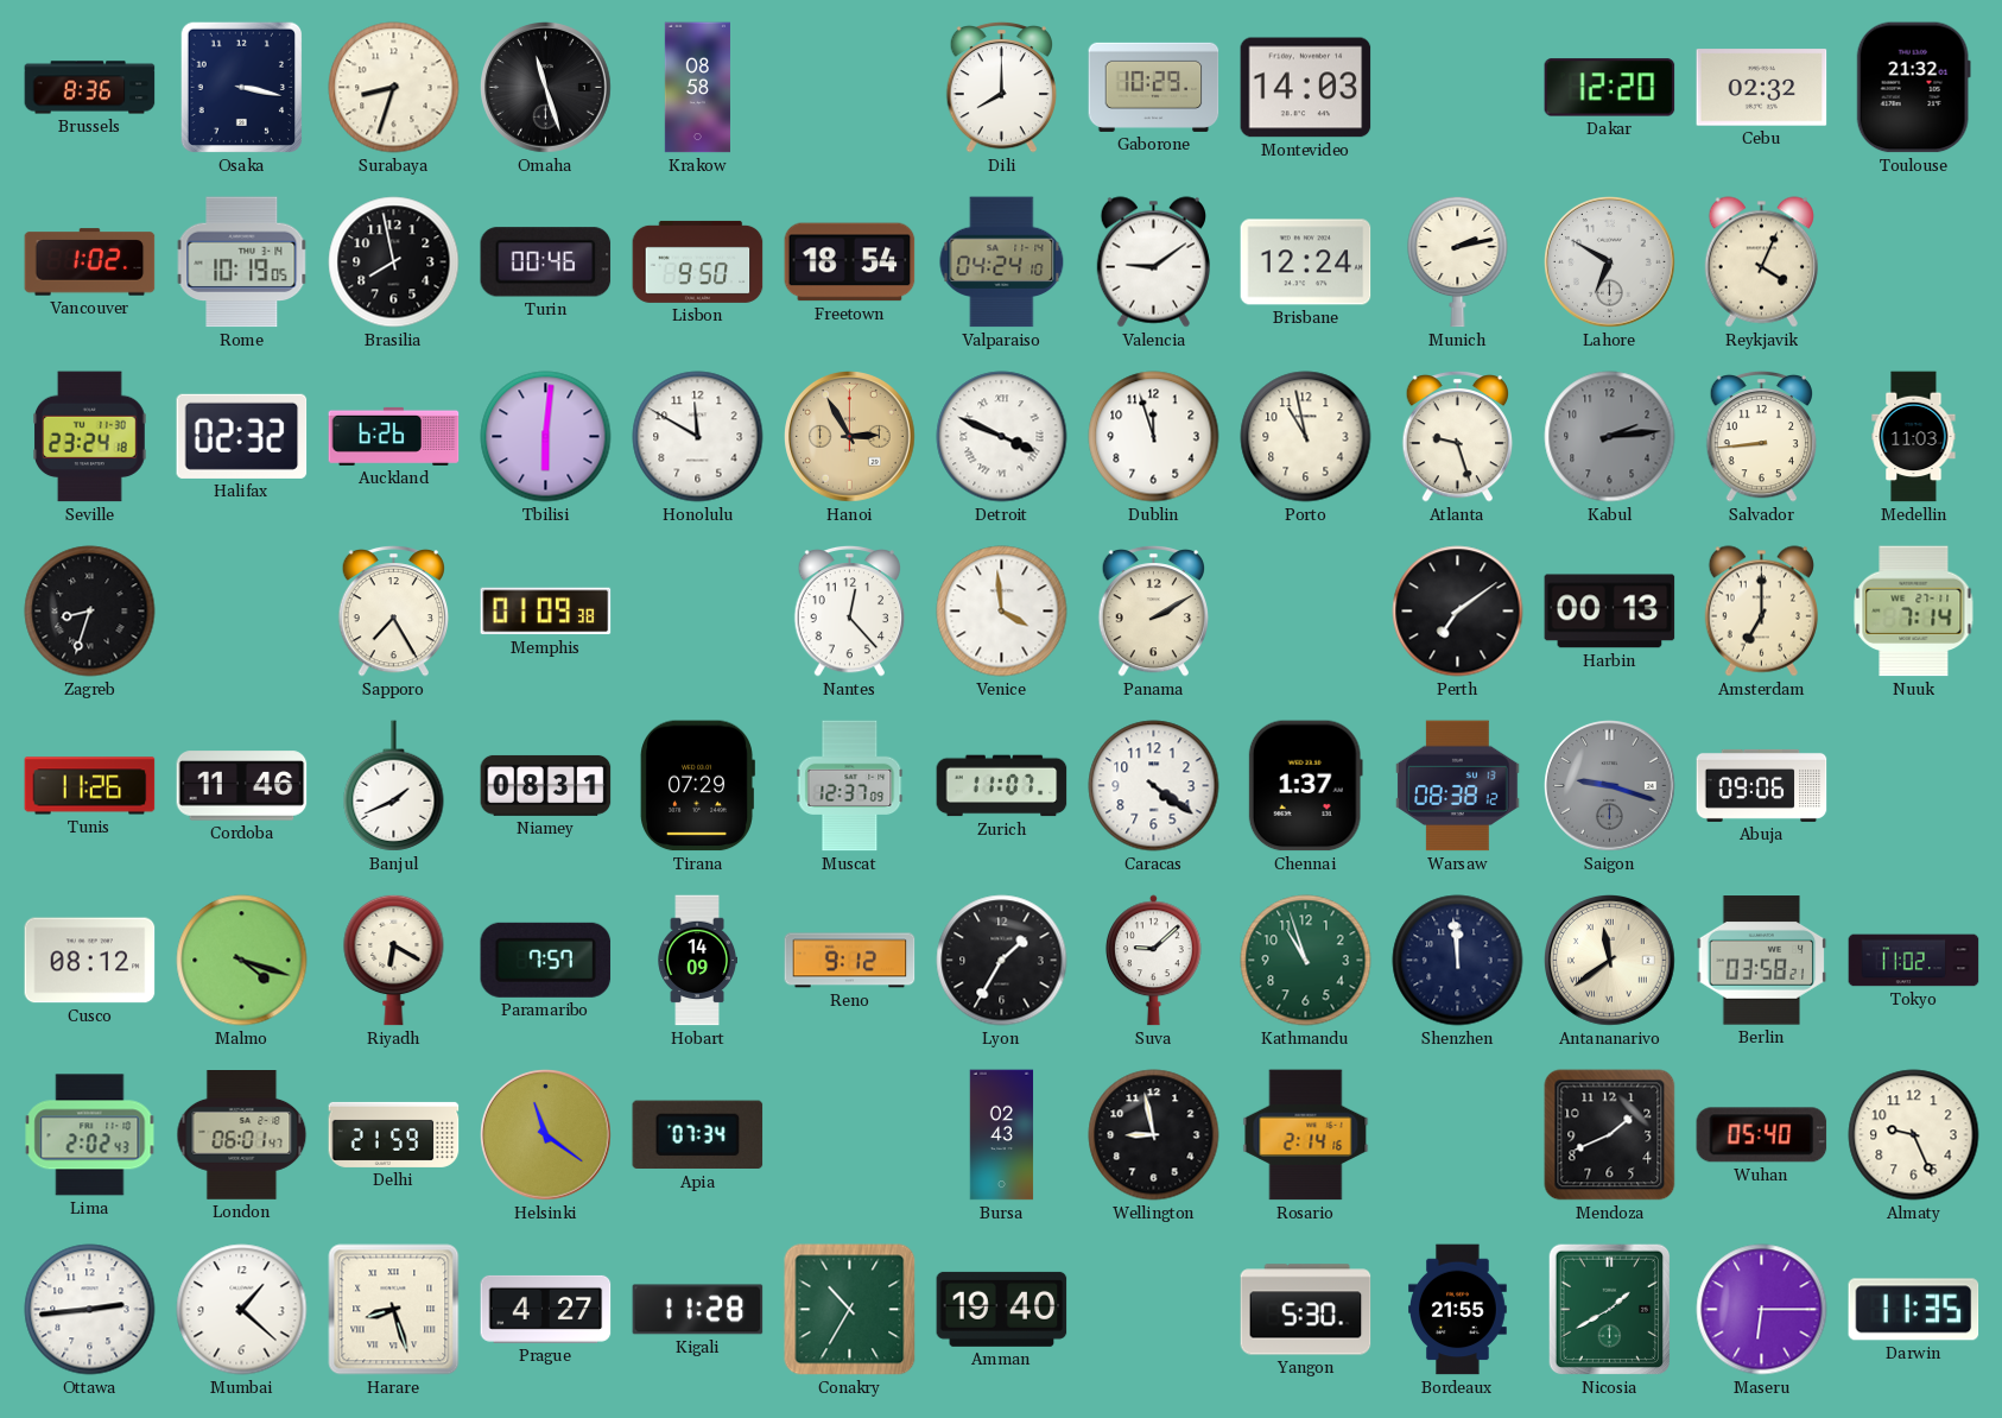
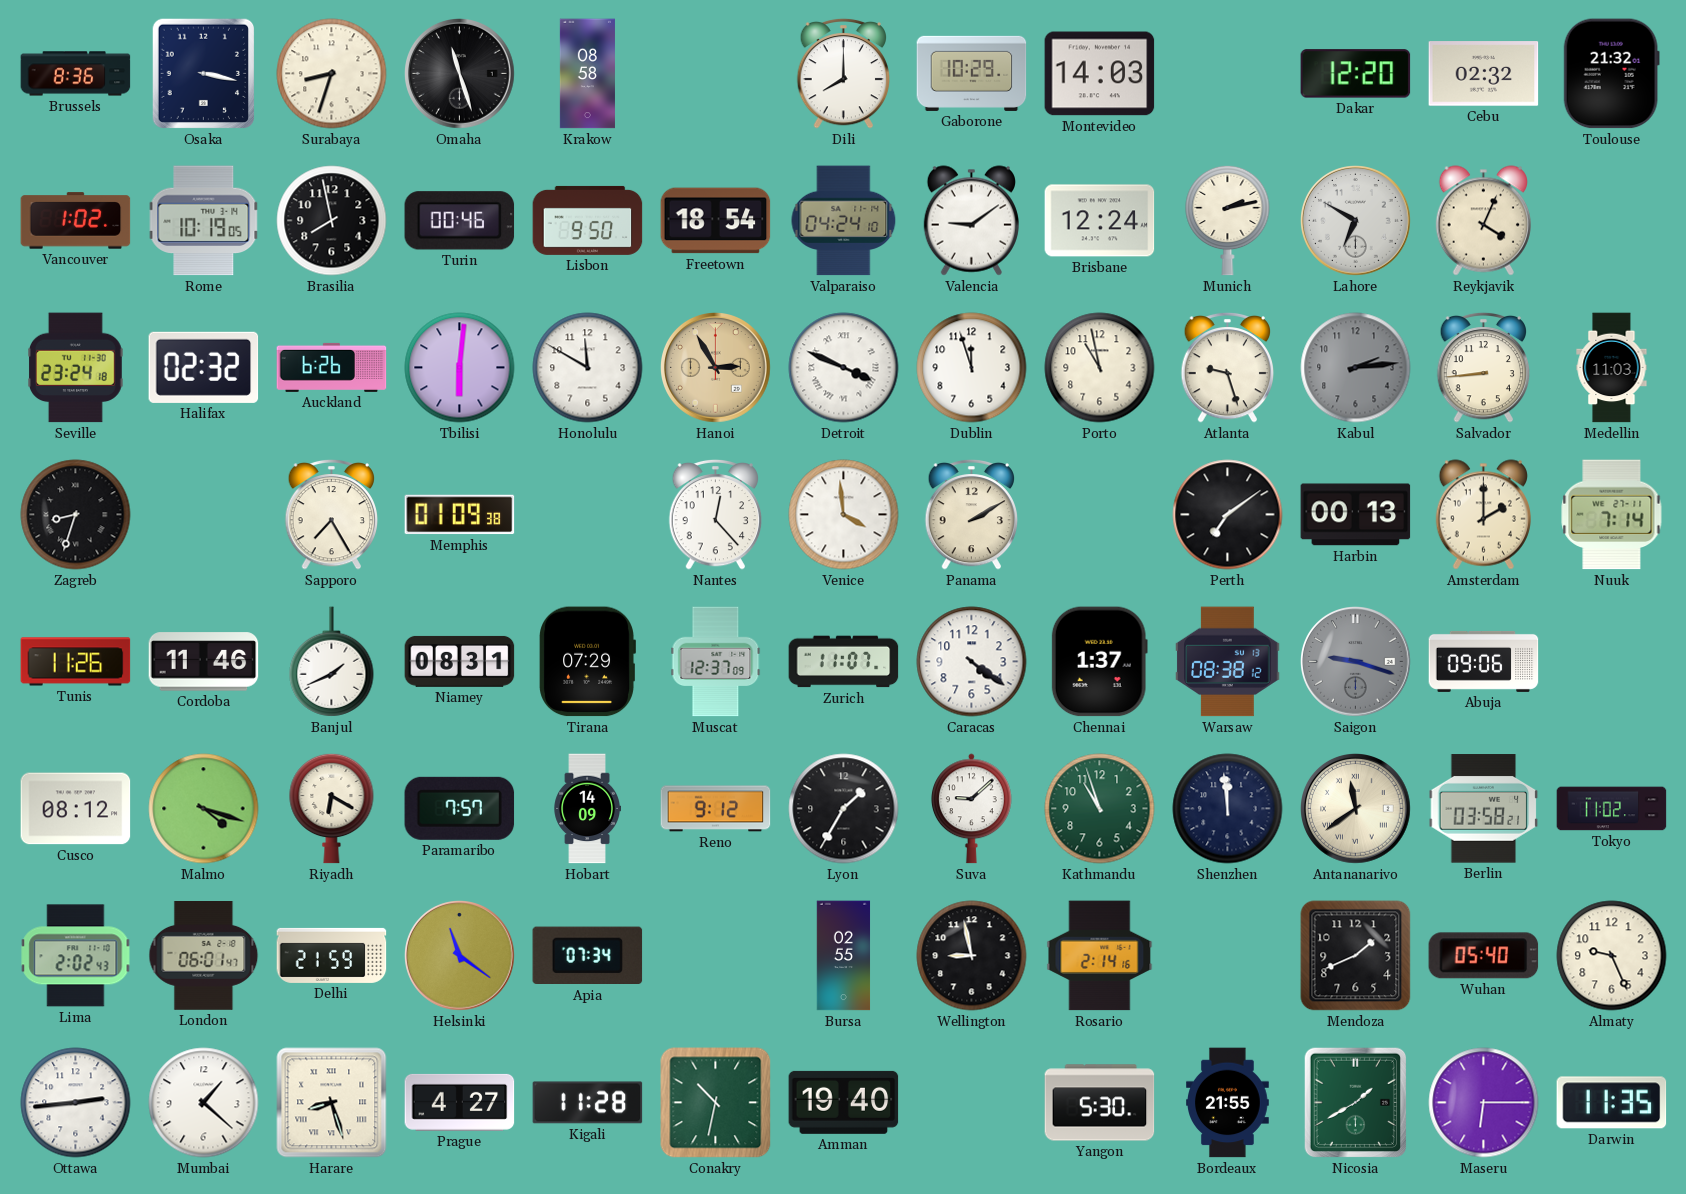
Amsterdam: 7:00 -> 2:00
Bursa: 02:43 -> 02:55
Conakry: 10:35 -> 10:32
